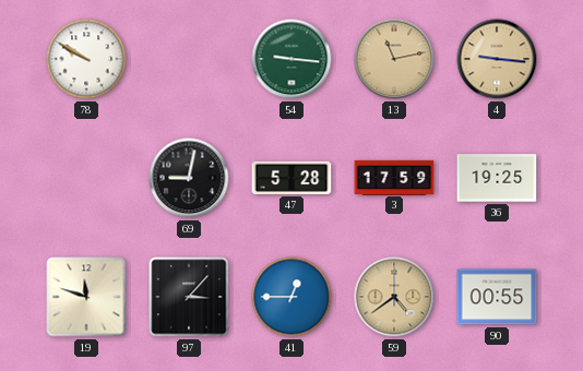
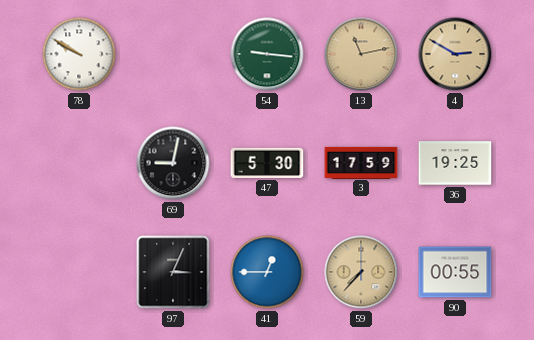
4: 9:16 -> 2:50
47: 5:28 -> 5:30
19: 11:48 -> none
97: 3:07 -> 3:04
59: 4:39 -> 7:37
